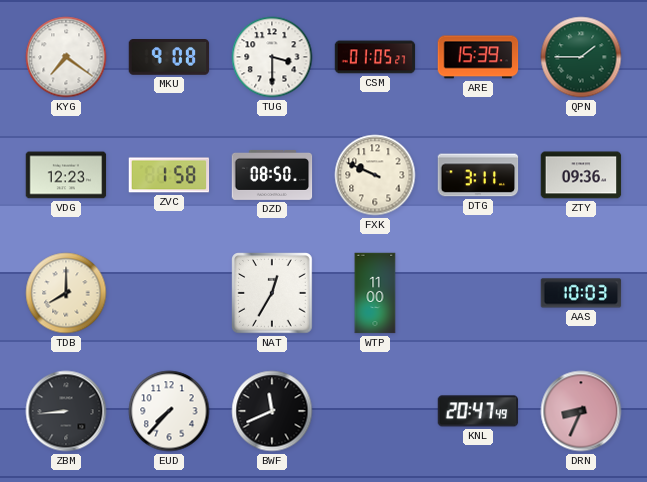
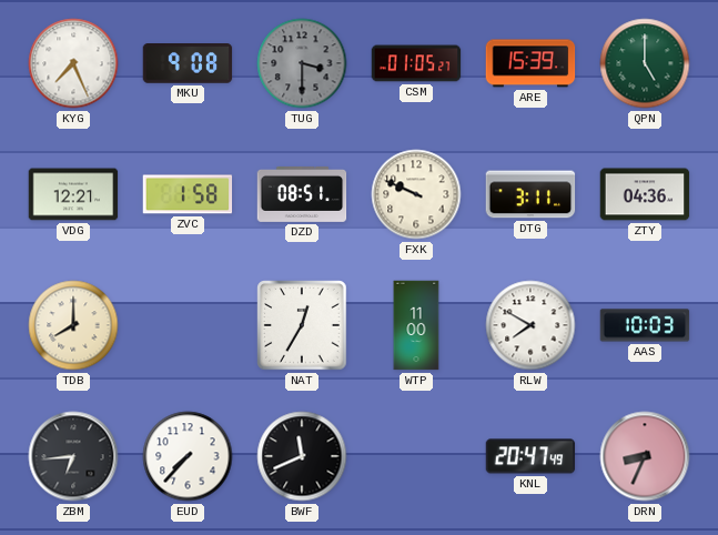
KYG: 7:21 -> 7:26
TUG dial: white -> grey
QPN: 1:45 -> 5:00
VDG: 12:23 -> 12:21
DZD: 08:50 -> 08:51
ZTY: 09:36 -> 04:36
RLW: none -> 7:50
ZBM: 8:44 -> 6:44
